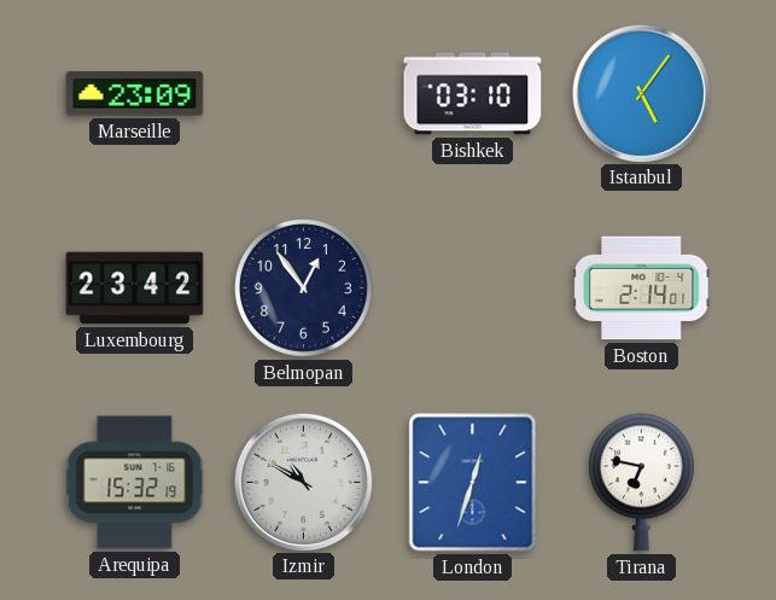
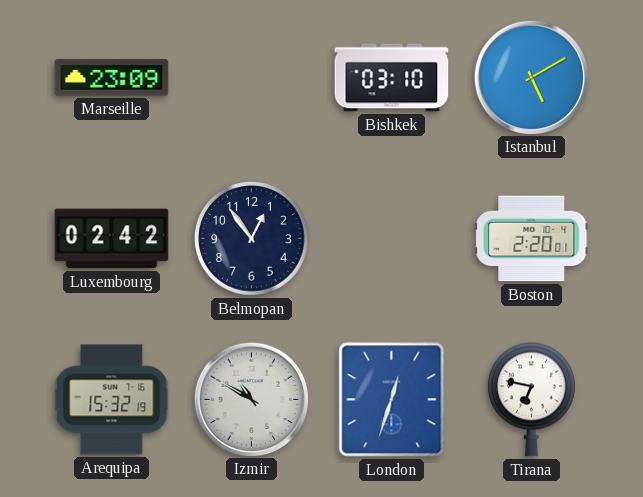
Istanbul: 5:06 -> 5:10
Luxembourg: 23:42 -> 02:42
Boston: 2:14 -> 2:20
